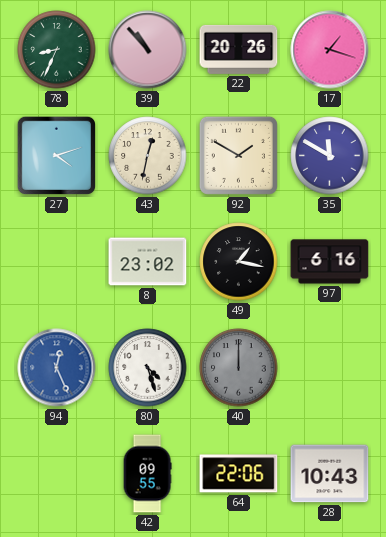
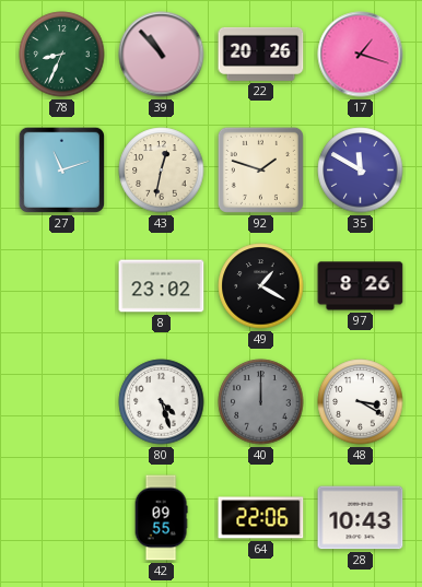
27: 4:12 -> 11:12
92: 1:50 -> 1:48
49: 1:17 -> 1:20
97: 6:16 -> 8:26
94: 12:26 -> none
48: none -> 3:20
